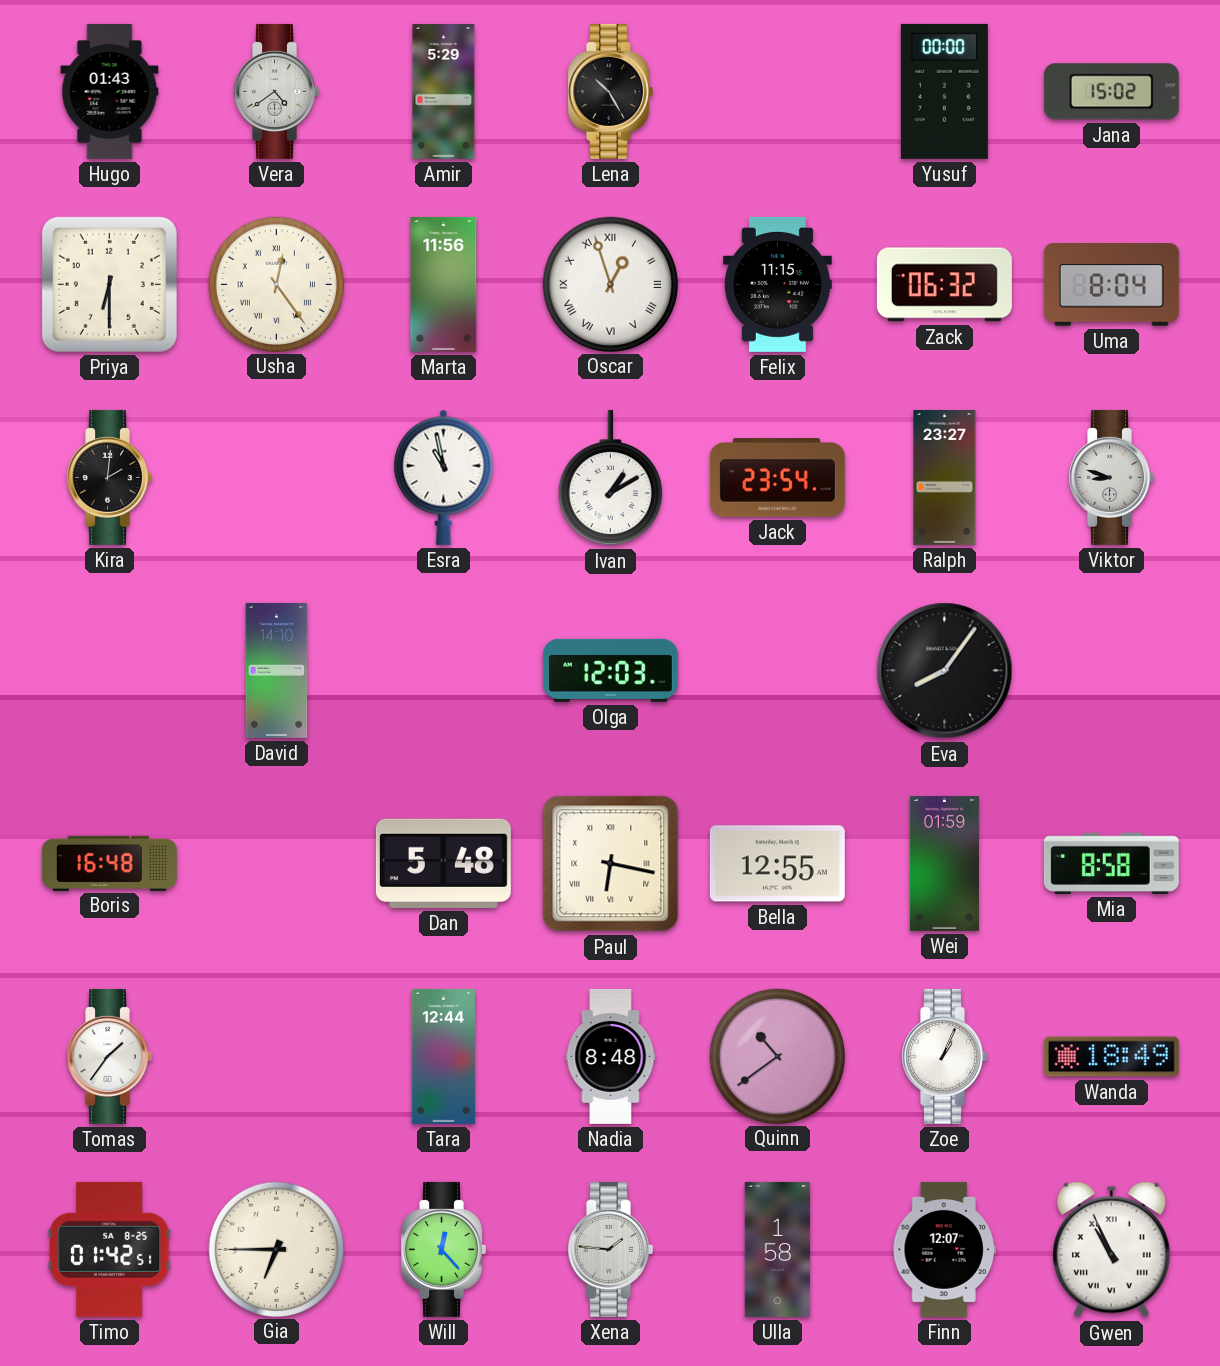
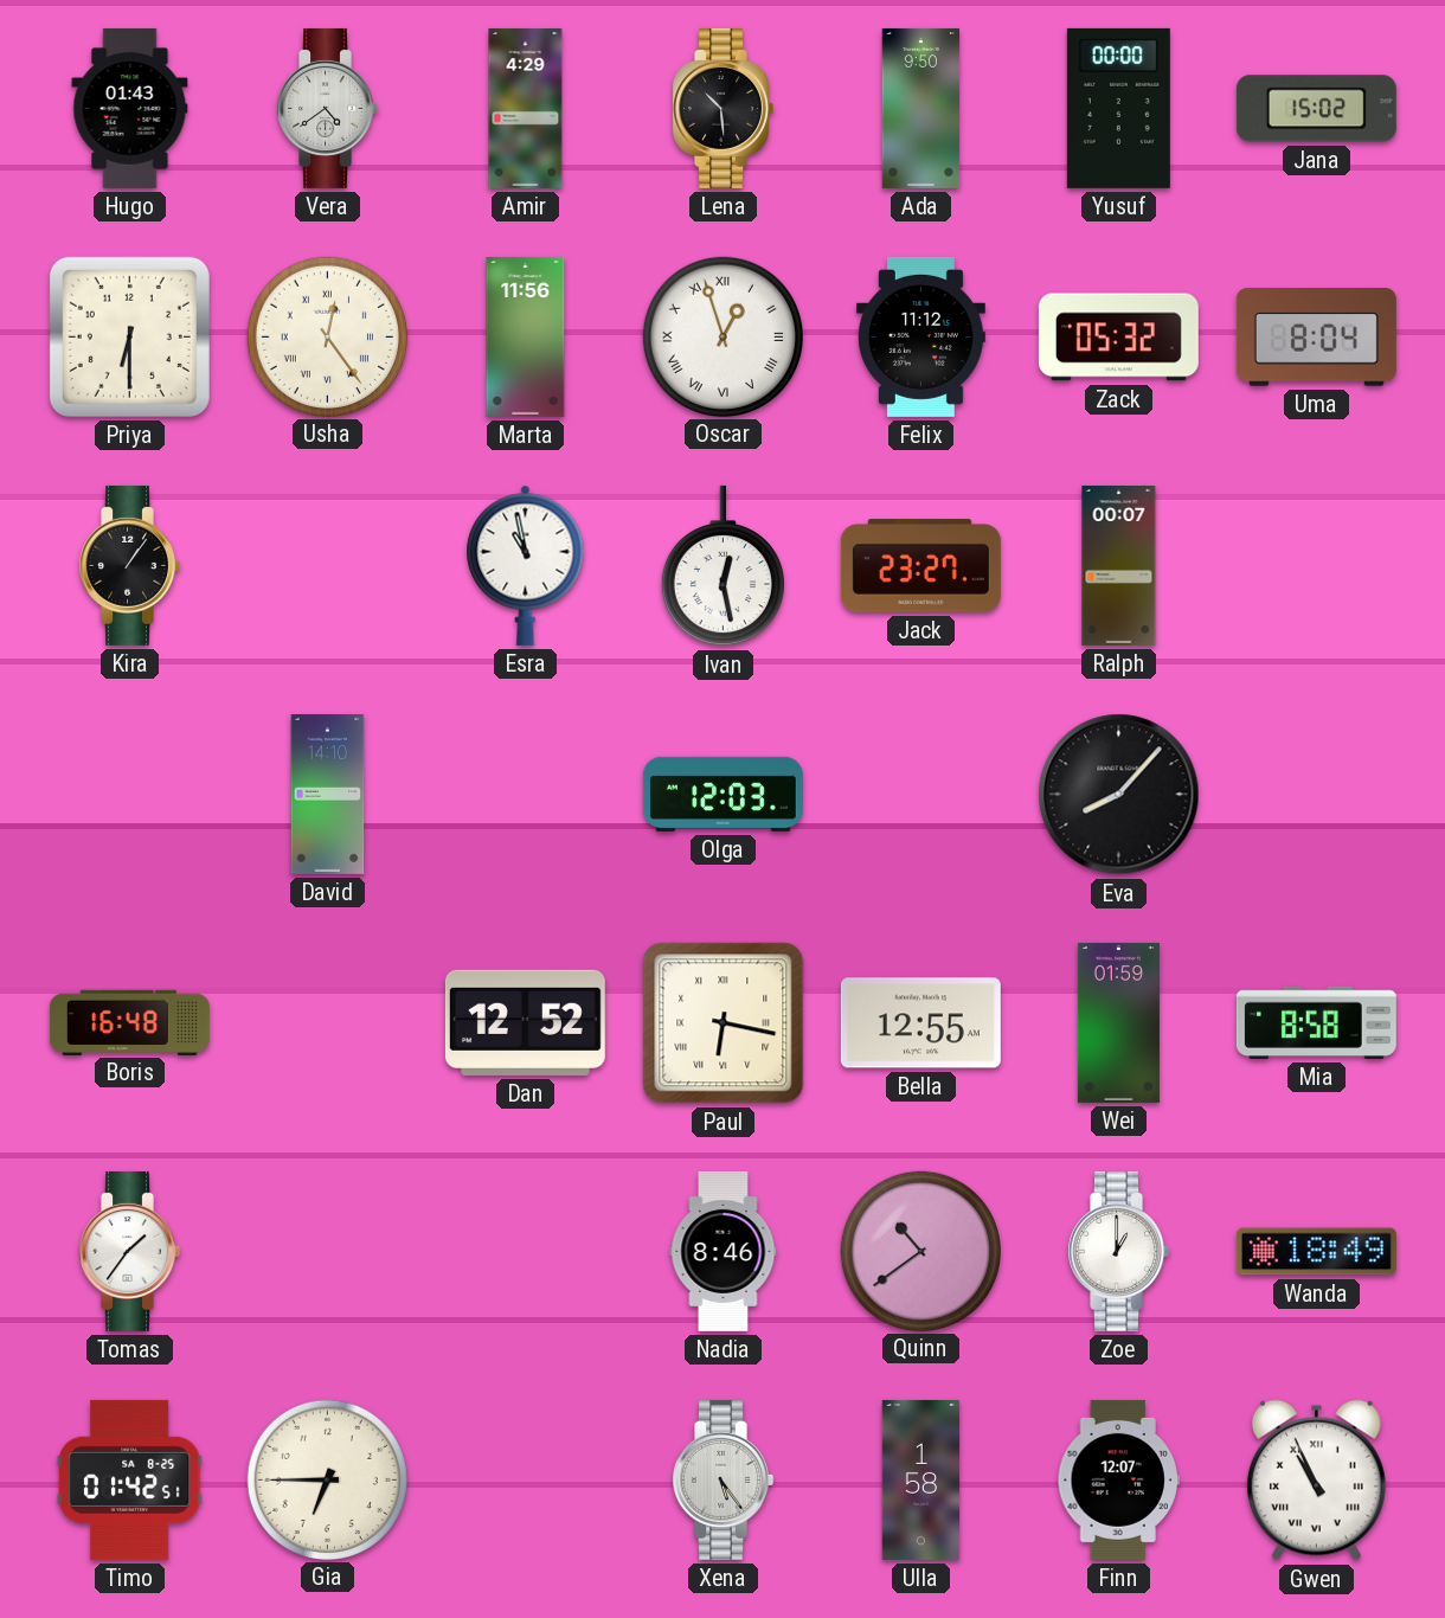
Amir: 5:29 -> 4:29
Lena: 10:25 -> 10:29
Ada: none -> 9:50
Felix: 11:15 -> 11:12
Zack: 06:32 -> 05:32
Kira: 2:01 -> 1:06
Ivan: 1:10 -> 12:28
Jack: 23:54 -> 23:27
Ralph: 23:27 -> 00:07
Viktor: 8:48 -> none
Eva: 8:06 -> 8:07
Dan: 5:48 -> 12:52
Tara: 12:44 -> none
Nadia: 8:48 -> 8:46
Zoe: 1:04 -> 1:00
Will: 12:23 -> none
Xena: 1:46 -> 5:24
